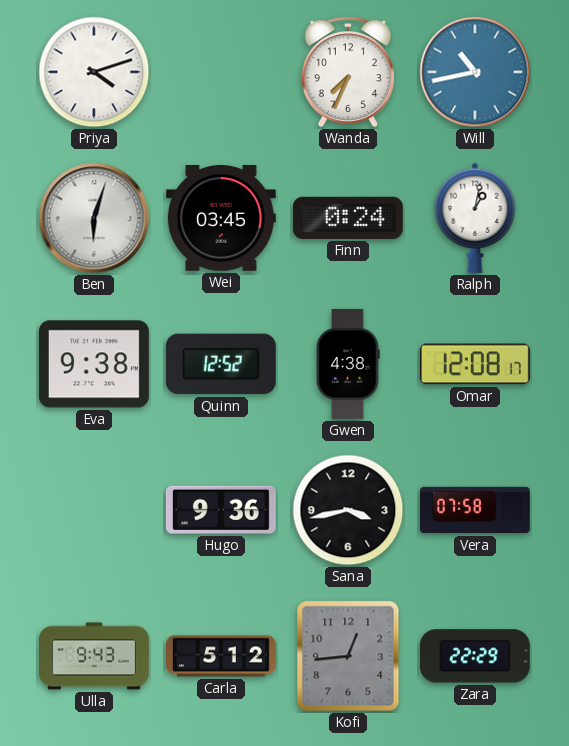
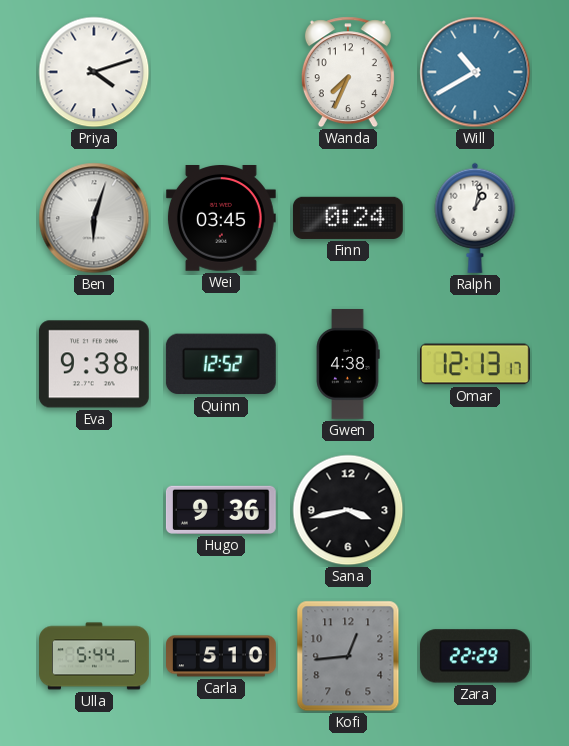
Will: 10:43 -> 10:40
Omar: 12:08 -> 12:13
Vera: 07:58 -> none
Ulla: 9:43 -> 5:44
Carla: 5:12 -> 5:10
